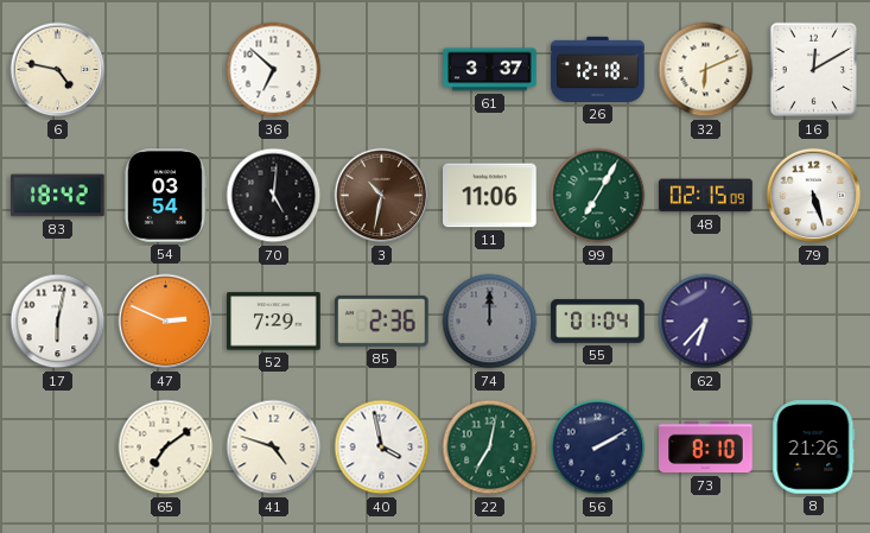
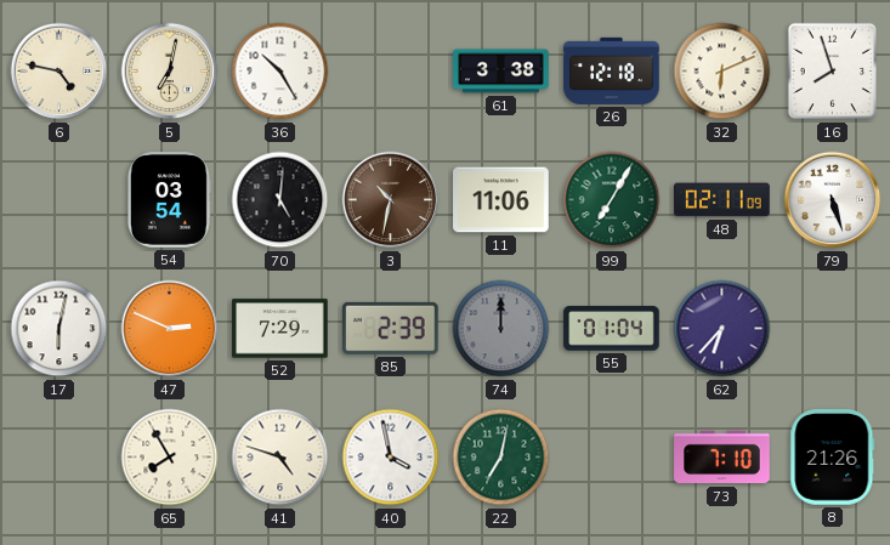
5: none -> 7:02
36: 6:52 -> 10:25
61: 3:37 -> 3:38
16: 12:10 -> 7:57
83: 18:42 -> none
48: 02:15 -> 02:11
85: 2:36 -> 2:39
65: 7:09 -> 7:55
56: 2:10 -> none
73: 8:10 -> 7:10
